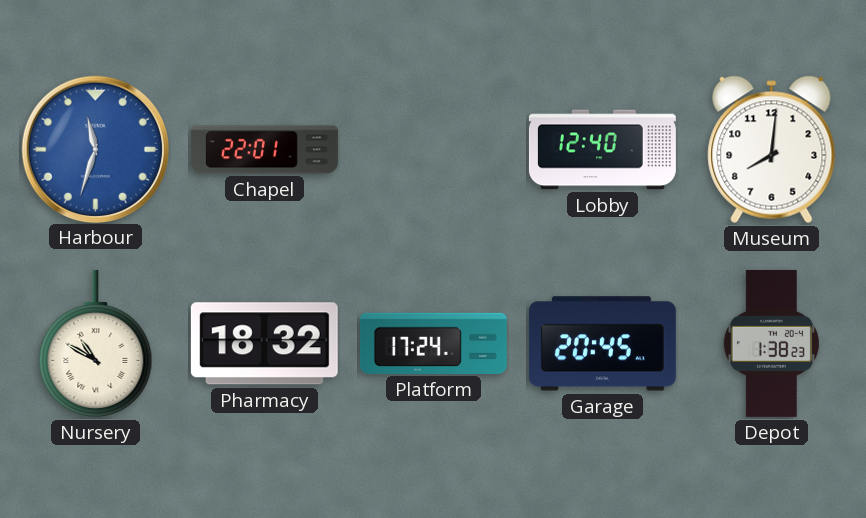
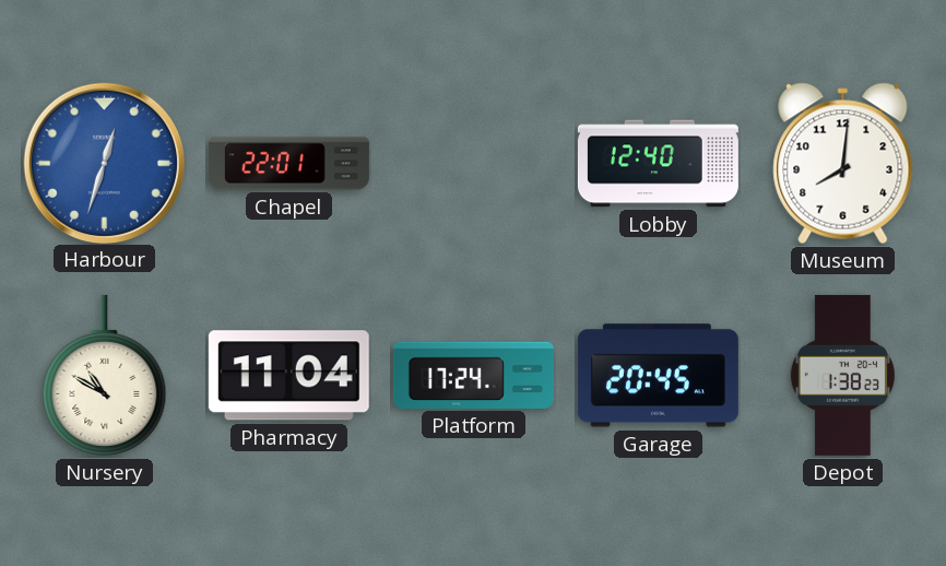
Harbour: 11:33 -> 12:33
Pharmacy: 18:32 -> 11:04
